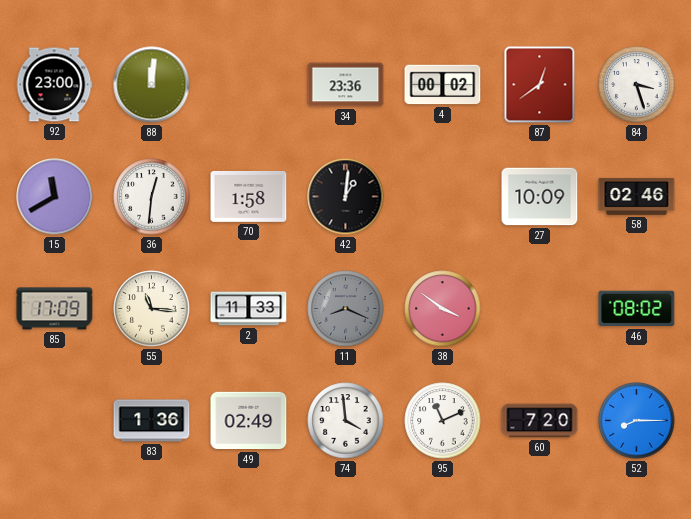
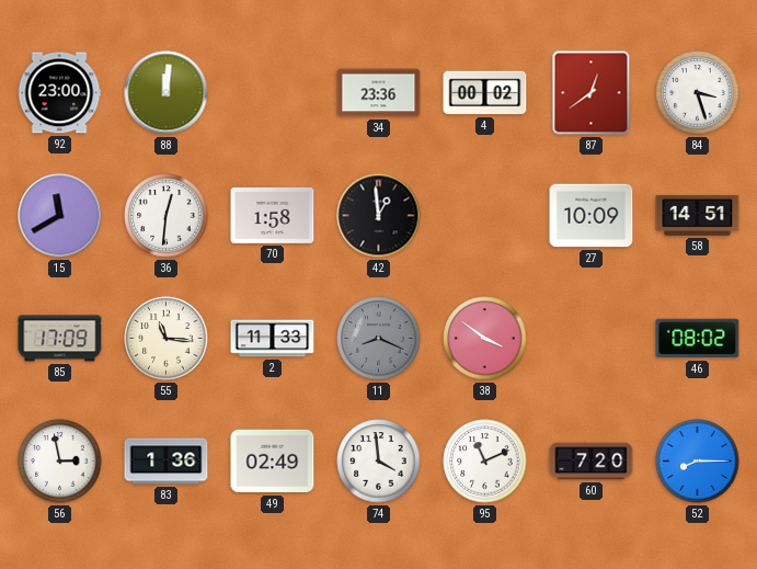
42: 1:01 -> 12:59
58: 02:46 -> 14:51
56: none -> 2:58
